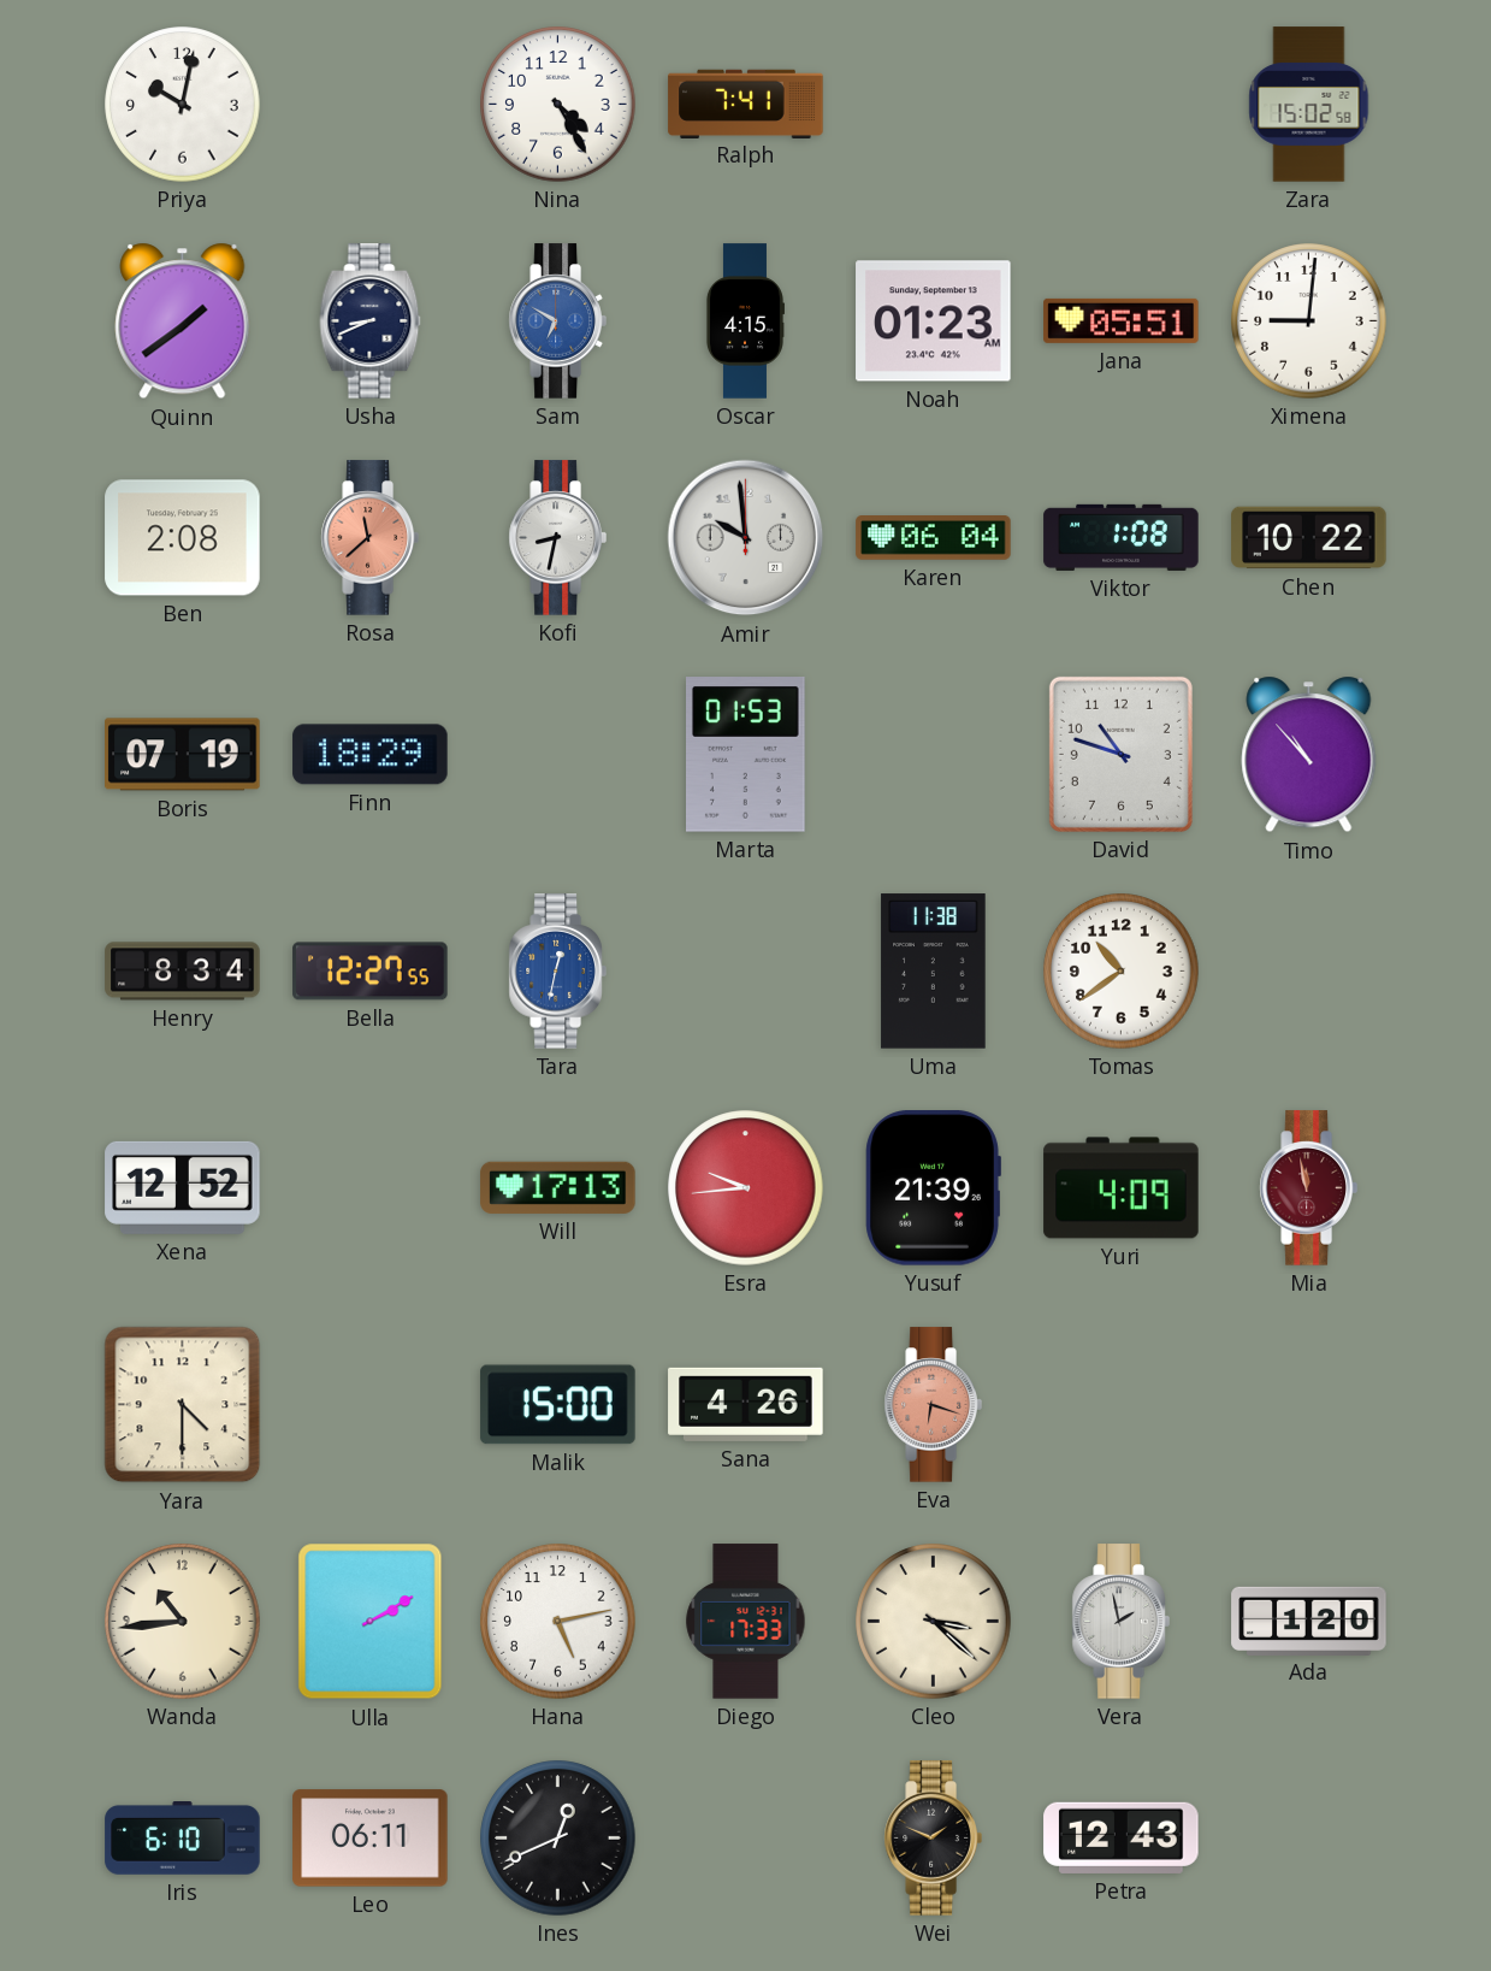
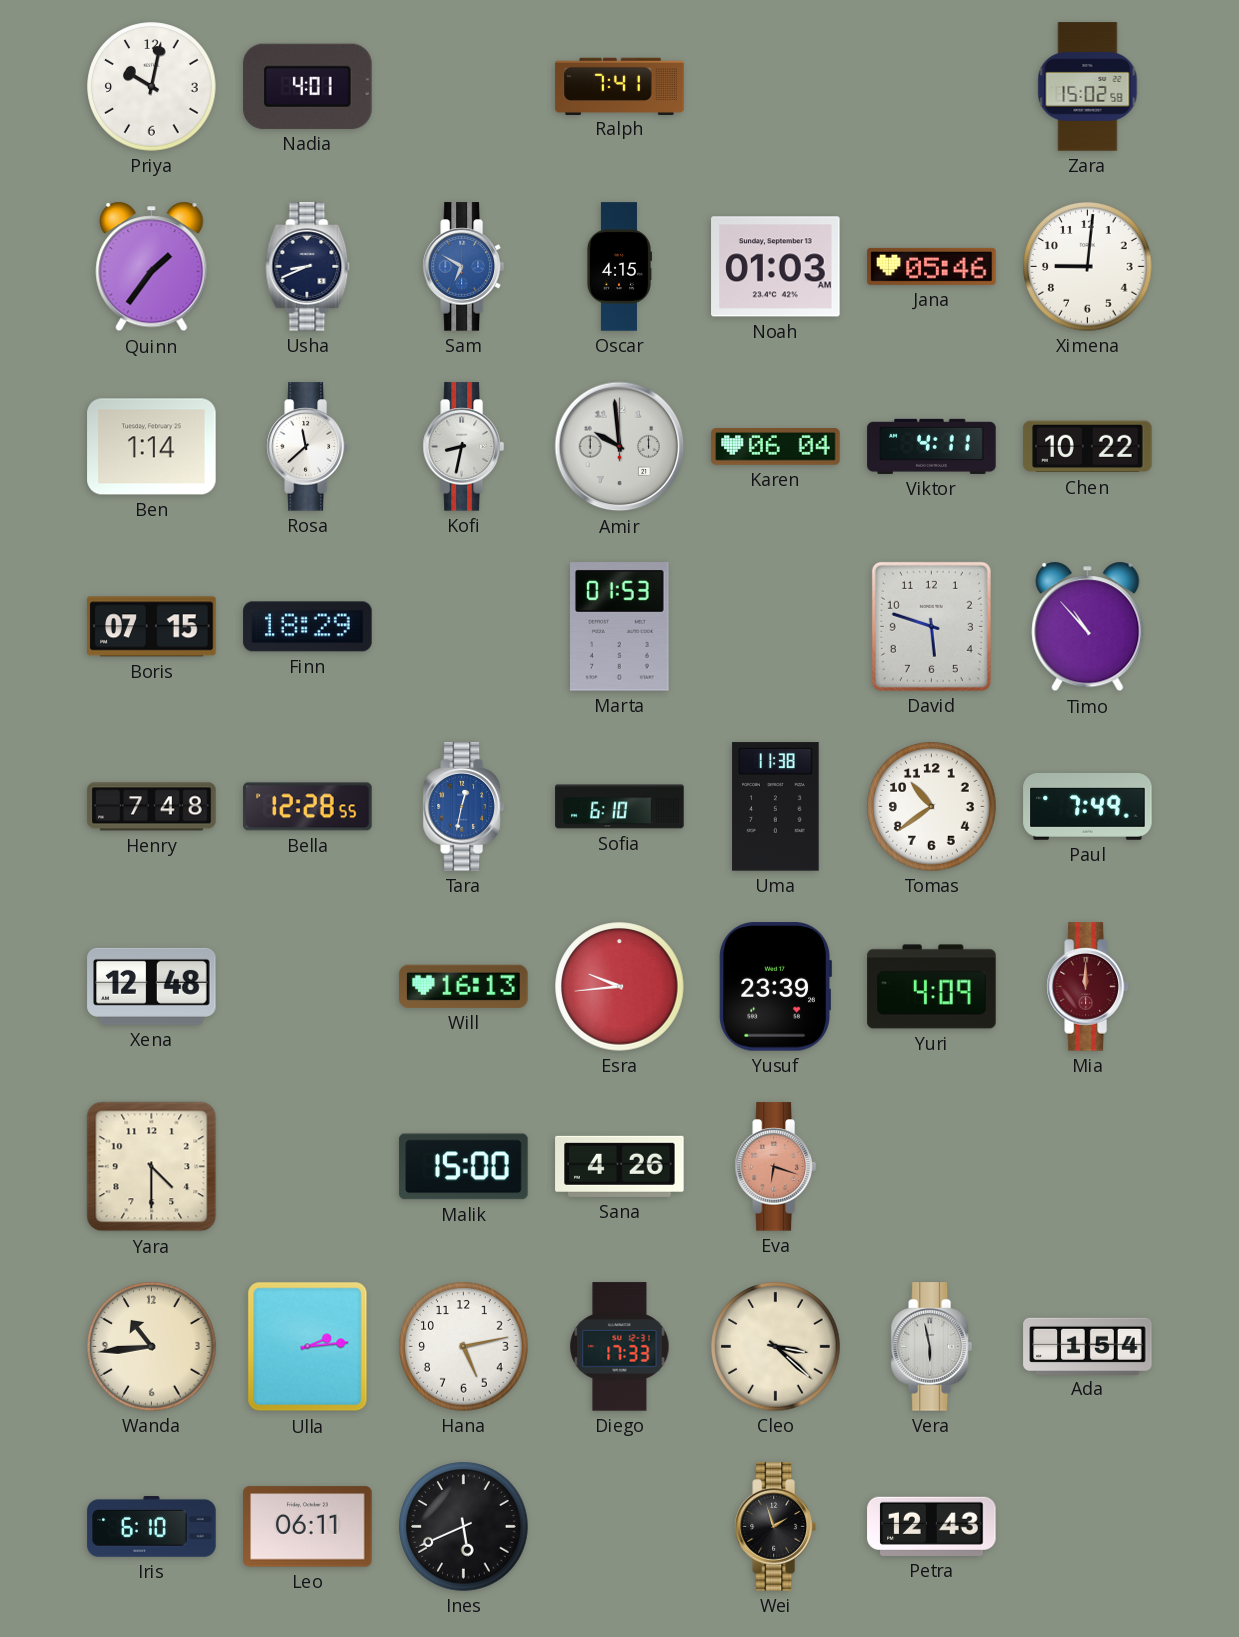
Nadia: none -> 4:01
Nina: 4:25 -> none
Quinn: 1:39 -> 1:36
Noah: 01:23 -> 01:03
Jana: 05:51 -> 05:46
Ben: 2:08 -> 1:14
Rosa dial: salmon -> white
Viktor: 1:08 -> 4:11
Boris: 07:19 -> 07:15
David: 10:48 -> 5:48
Henry: 8:34 -> 7:48
Bella: 12:27 -> 12:28
Sofia: none -> 6:10
Paul: none -> 7:49
Xena: 12:52 -> 12:48
Will: 17:13 -> 16:13
Yusuf: 21:39 -> 23:39
Mia: 11:58 -> 12:00
Ulla: 2:10 -> 2:14
Vera: 1:58 -> 5:58
Ada: 1:20 -> 1:54
Ines: 12:41 -> 5:41
Wei: 1:49 -> 1:57
